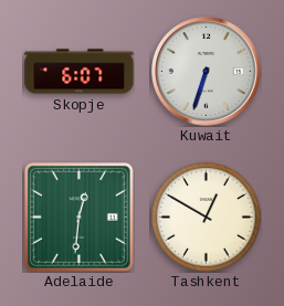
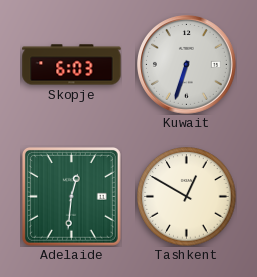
Skopje: 6:07 -> 6:03
